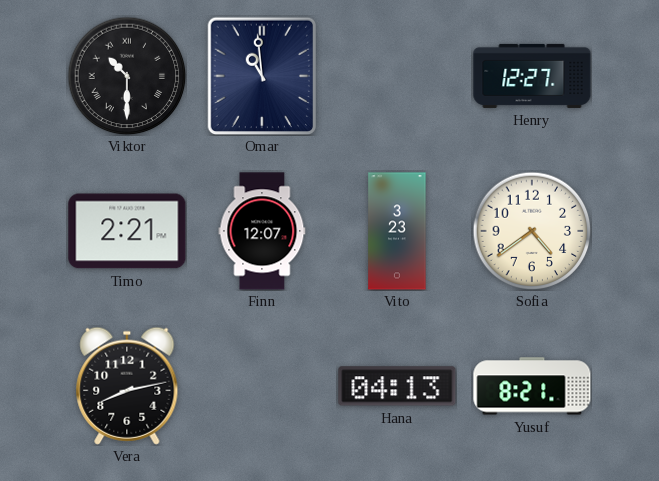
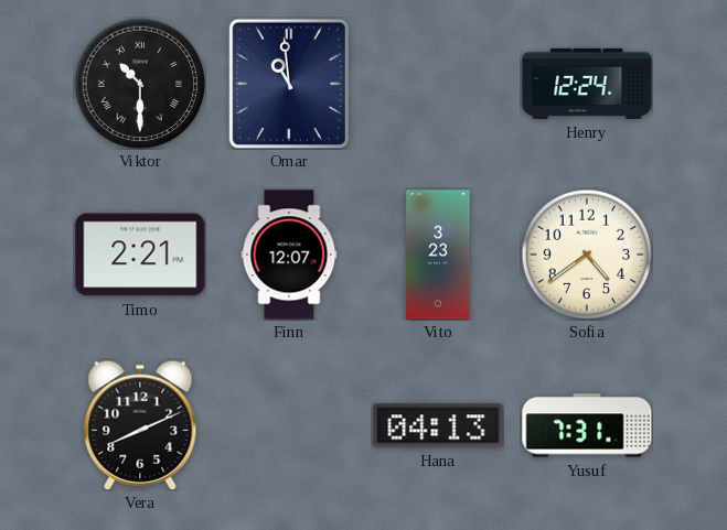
Henry: 12:27 -> 12:24
Vera: 8:13 -> 8:11
Yusuf: 8:21 -> 7:31
